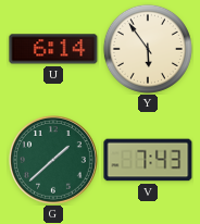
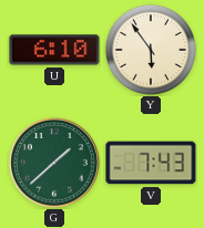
U: 6:14 -> 6:10
